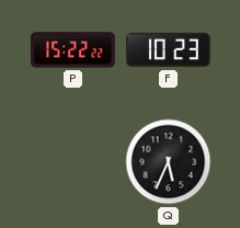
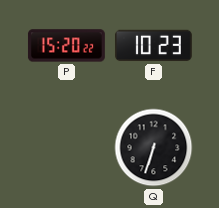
P: 15:22 -> 15:20
Q: 5:34 -> 6:33
